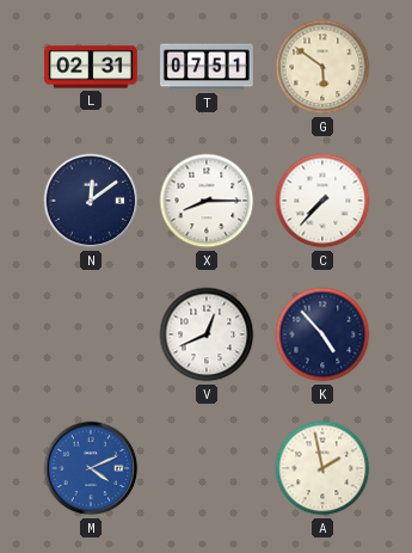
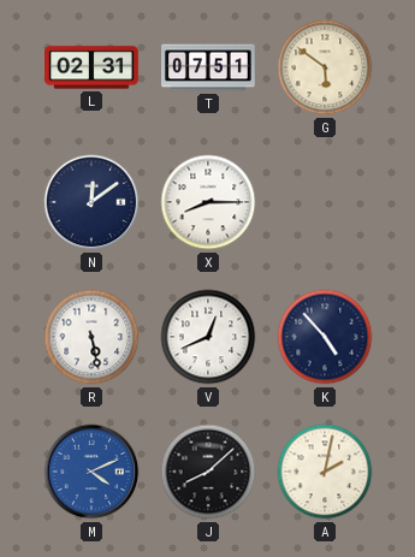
C: 7:37 -> none
R: none -> 5:28
J: none -> 8:08
A: 1:58 -> 2:02
